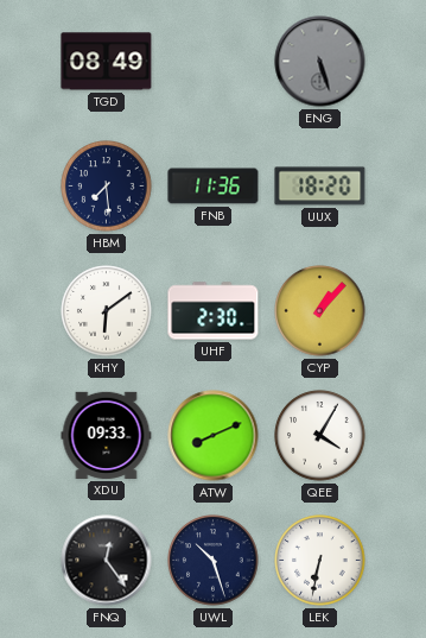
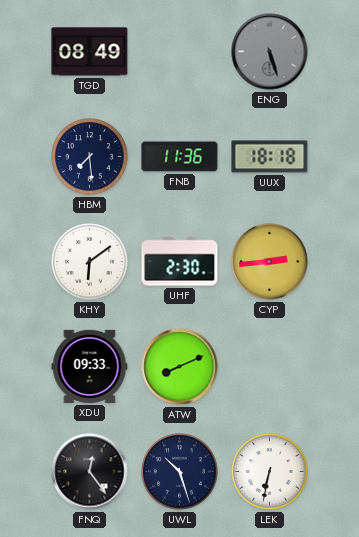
UUX: 18:20 -> 18:18
CYP: 1:07 -> 2:44
QEE: 4:05 -> none
